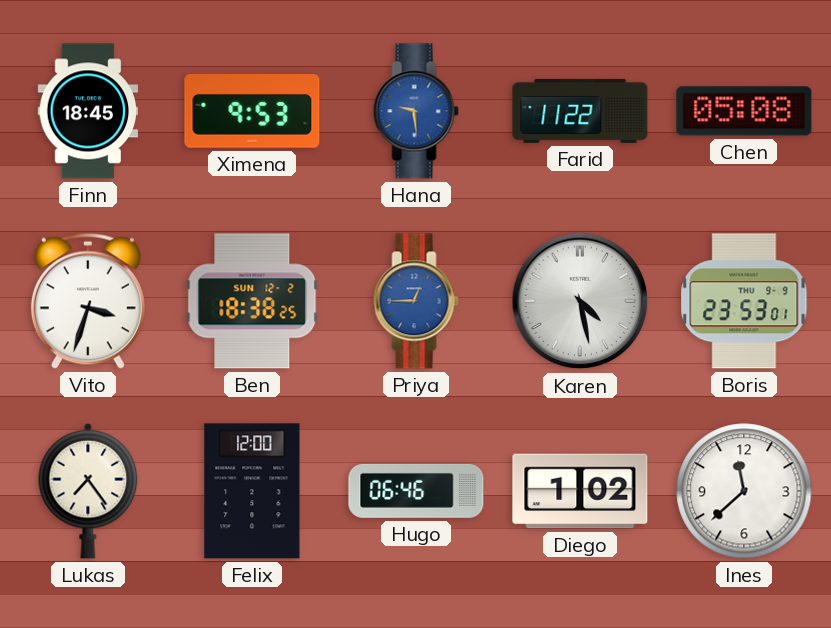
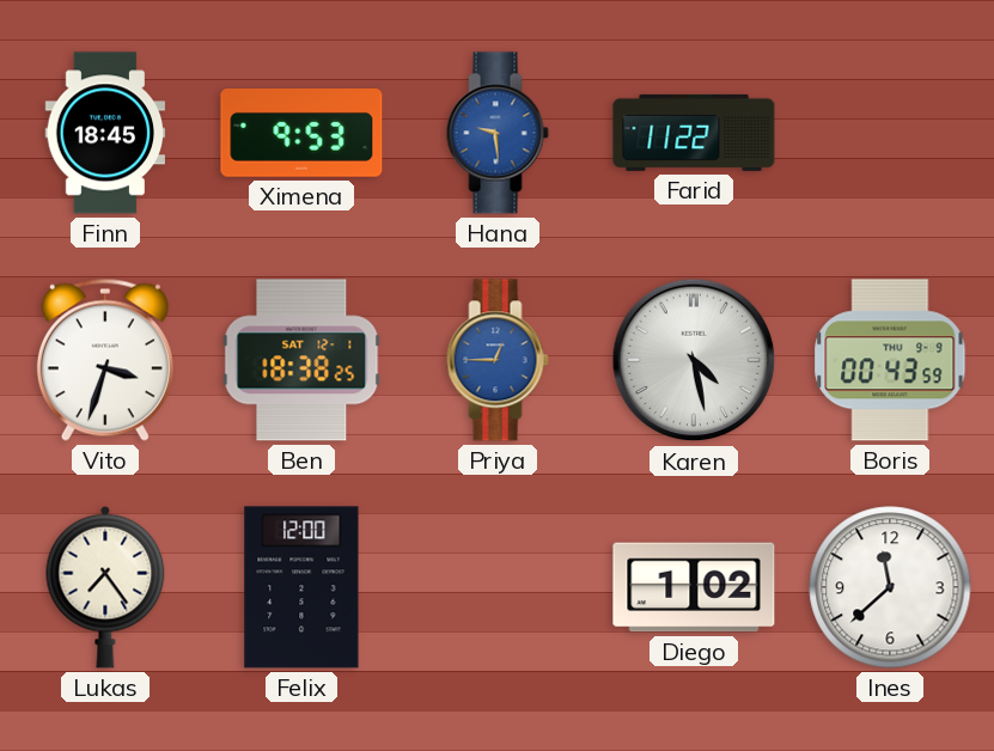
Chen: 05:08 -> none
Ben date: SUN 12-2 -> SAT 12-1
Boris: 23:53 -> 00:43
Hugo: 06:46 -> none
